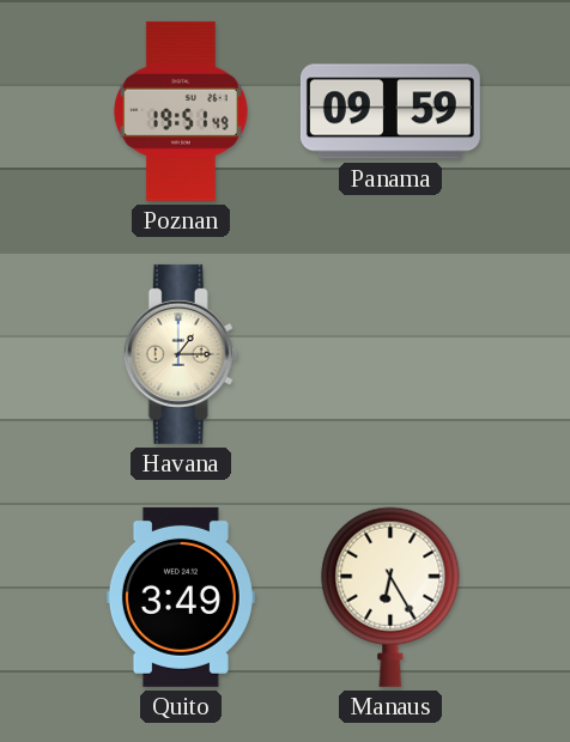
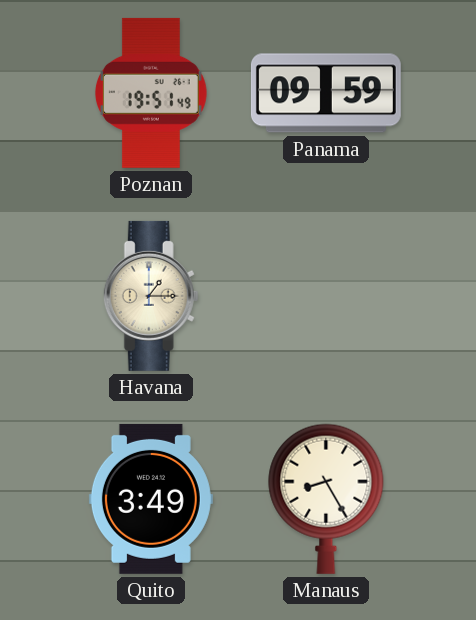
Manaus: 6:25 -> 8:25
